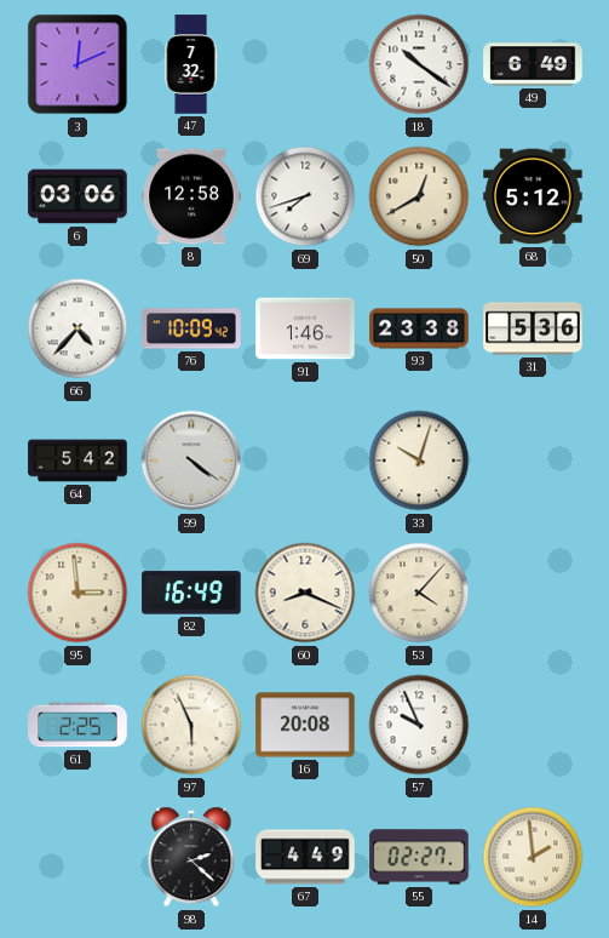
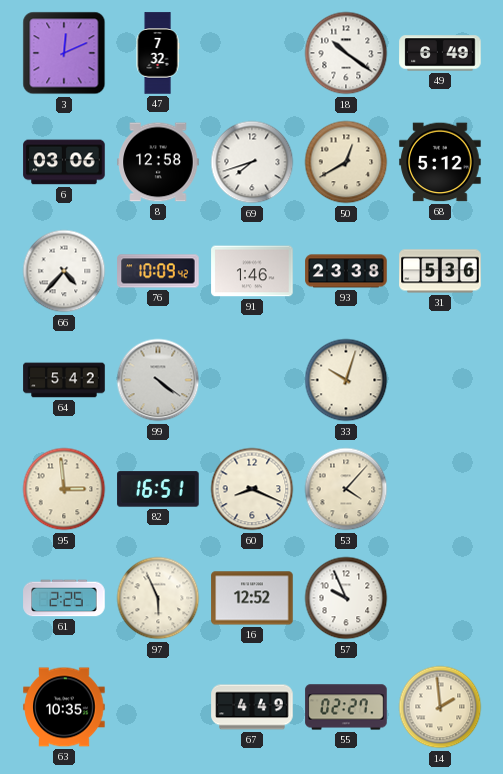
82: 16:49 -> 16:51
16: 20:08 -> 12:52
63: none -> 10:35
98: 2:22 -> none
